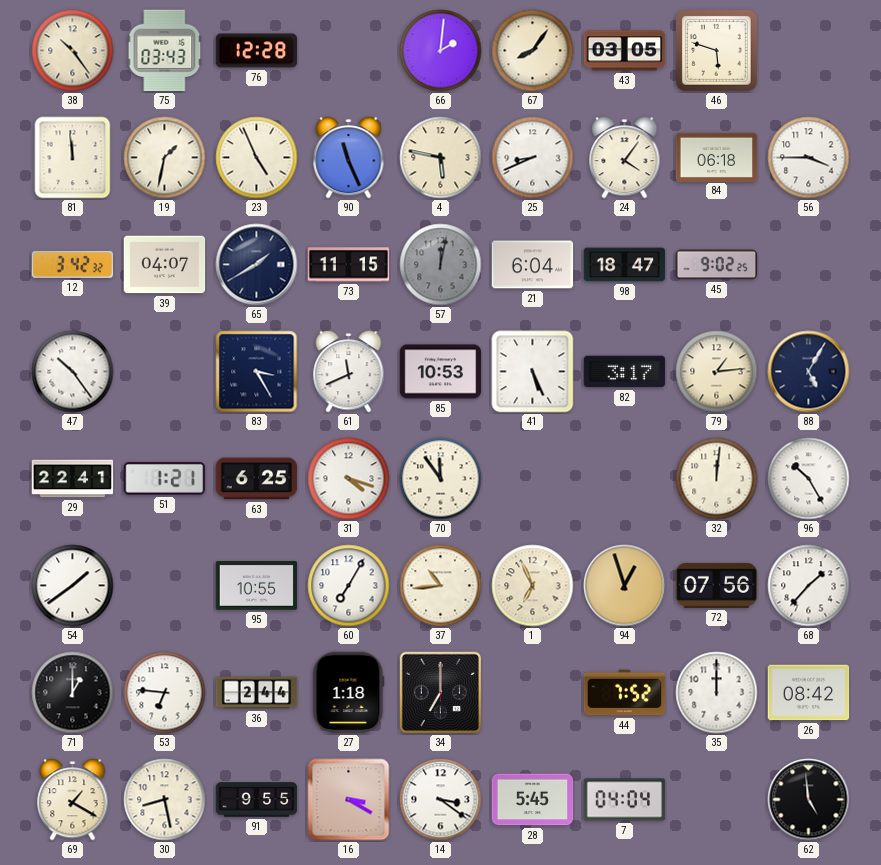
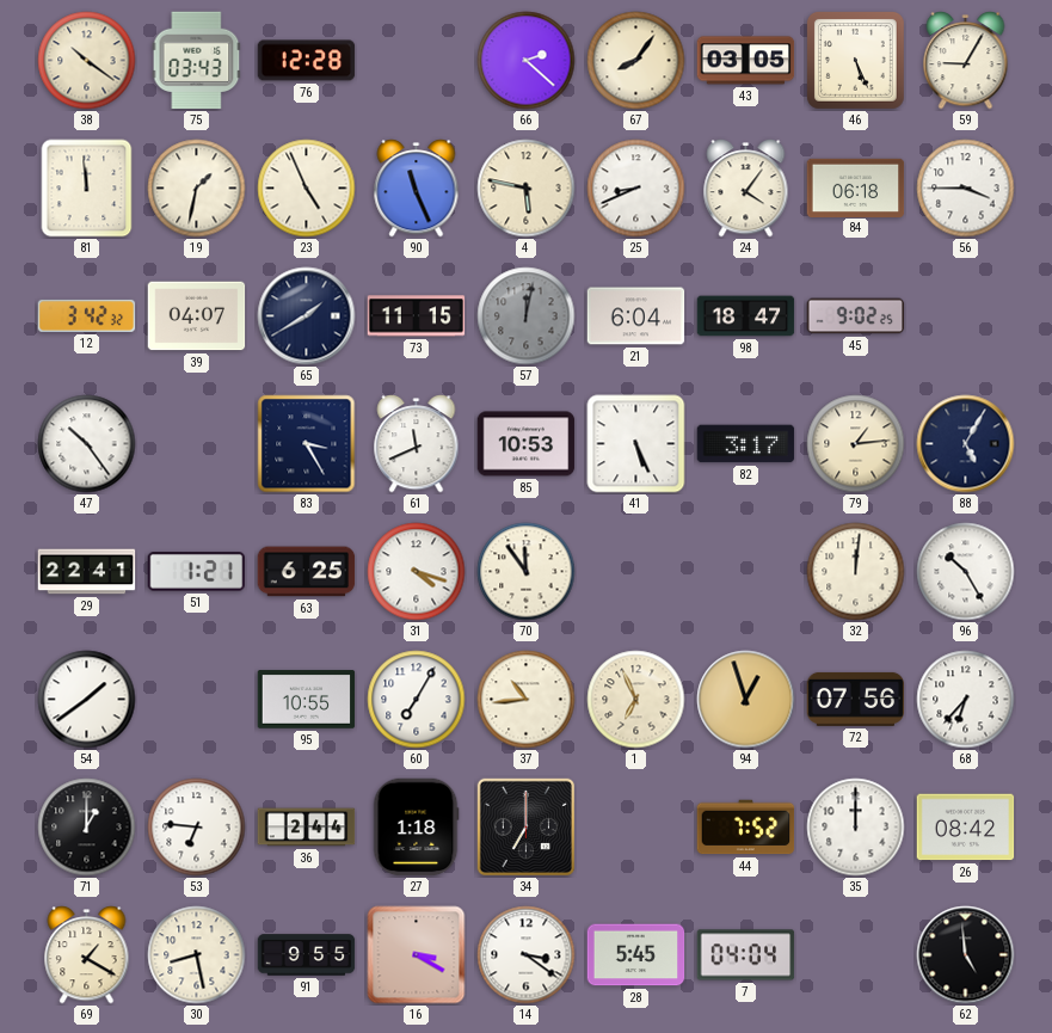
38: 10:24 -> 10:21
66: 2:01 -> 2:22
46: 5:48 -> 5:26
59: none -> 9:05
68: 1:37 -> 6:37
